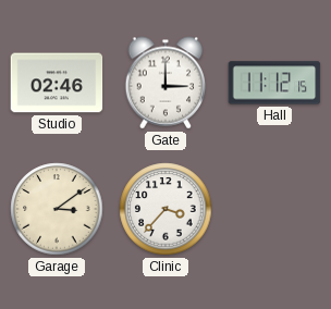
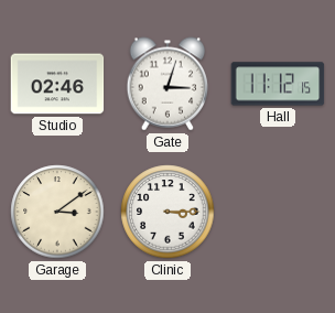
Gate: 3:00 -> 3:03
Clinic: 3:37 -> 3:15
